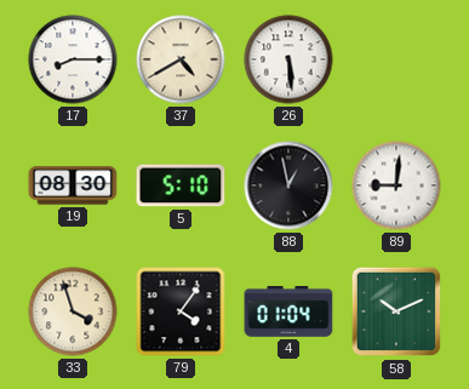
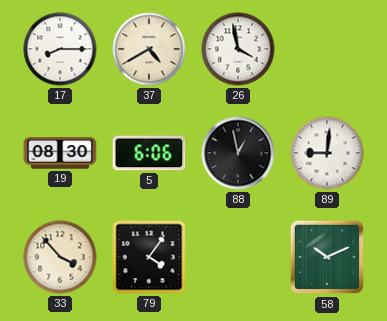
26: 5:29 -> 3:58
5: 5:10 -> 6:06
33: 3:57 -> 3:53
4: 01:04 -> none
